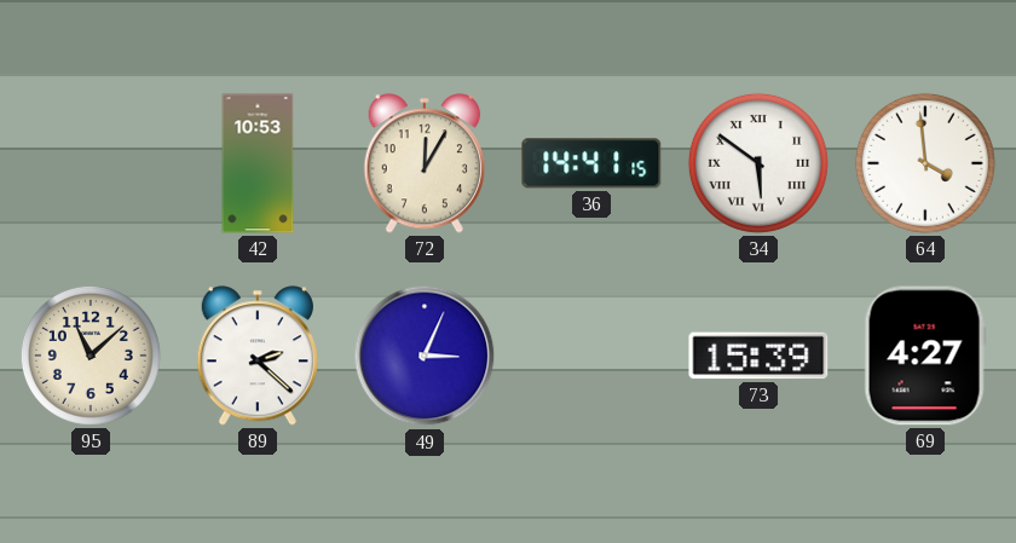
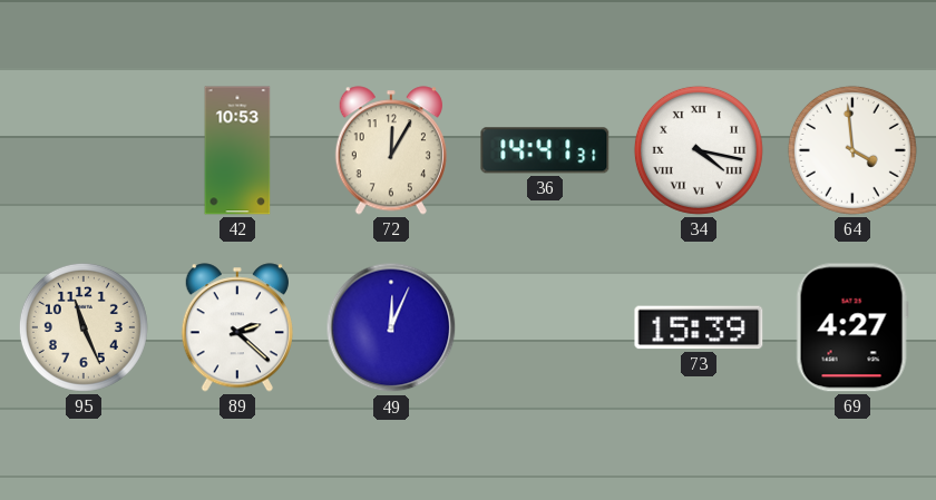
36: 14:41:15 -> 14:41:31
34: 5:51 -> 4:17
95: 11:08 -> 11:26
49: 3:04 -> 12:04
